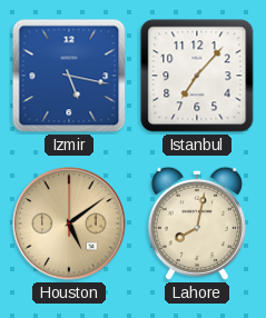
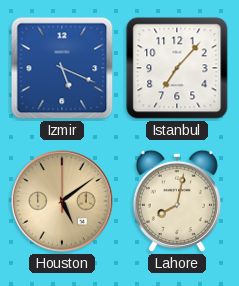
Izmir: 5:17 -> 5:19
